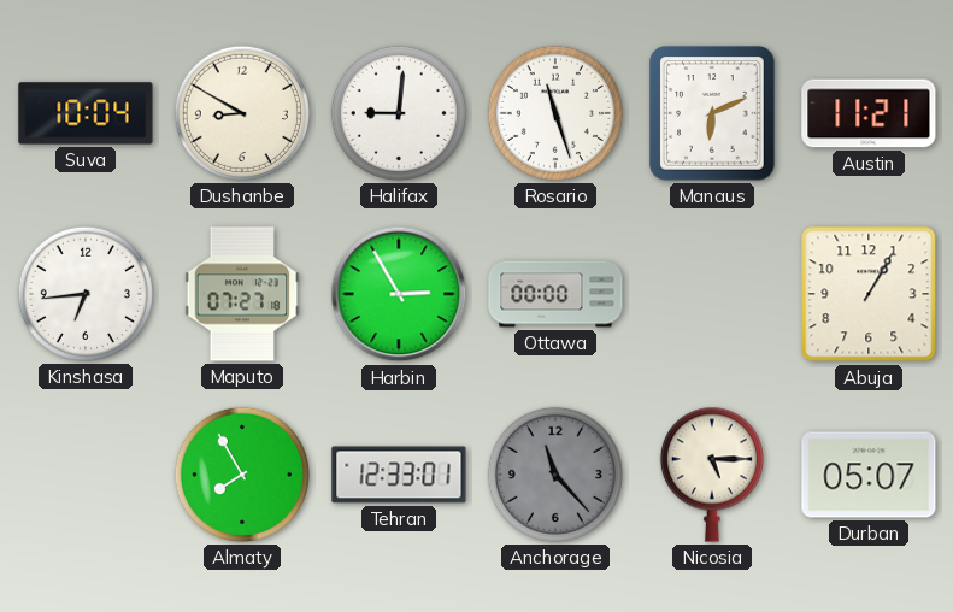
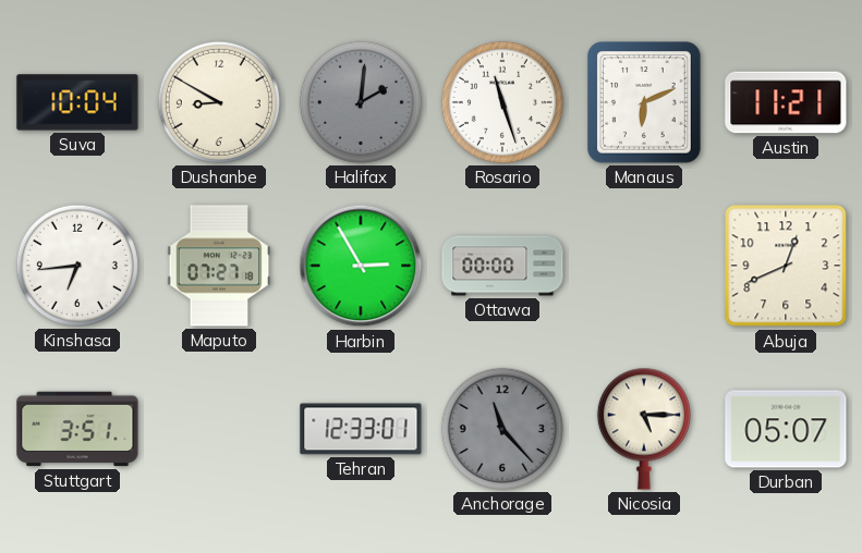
Halifax: 9:01 -> 2:01
Halifax dial: white -> grey
Abuja: 1:05 -> 12:41
Stuttgart: none -> 3:51
Almaty: 7:55 -> none
